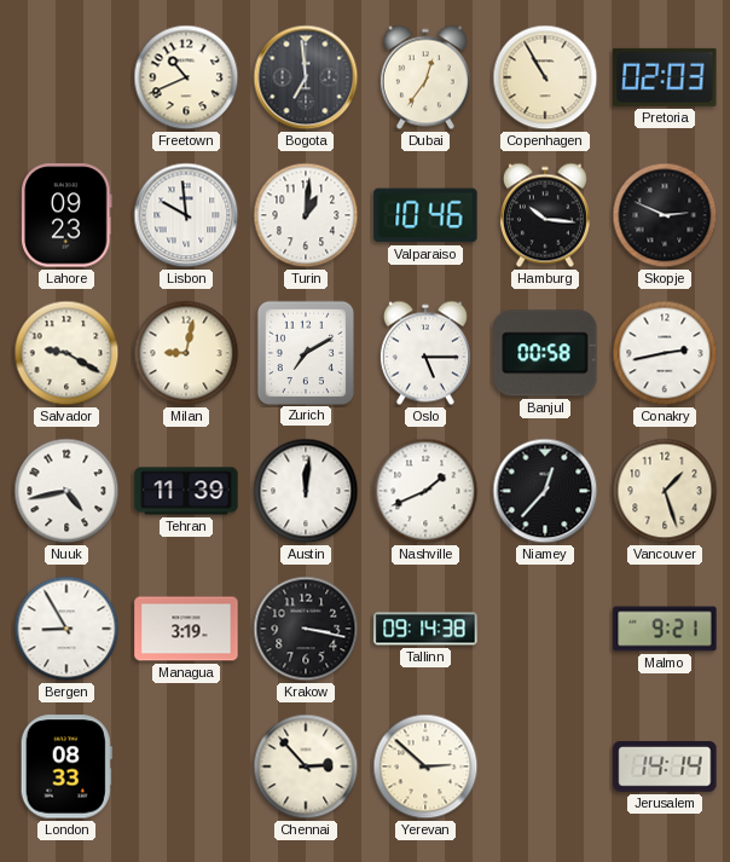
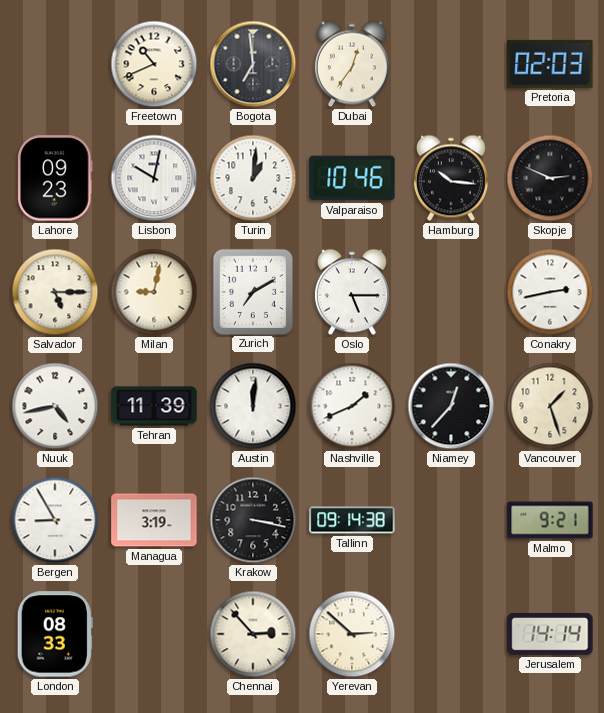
Copenhagen: 10:55 -> none
Lisbon: 9:59 -> 10:02
Salvador: 9:20 -> 5:15
Banjul: 00:58 -> none
